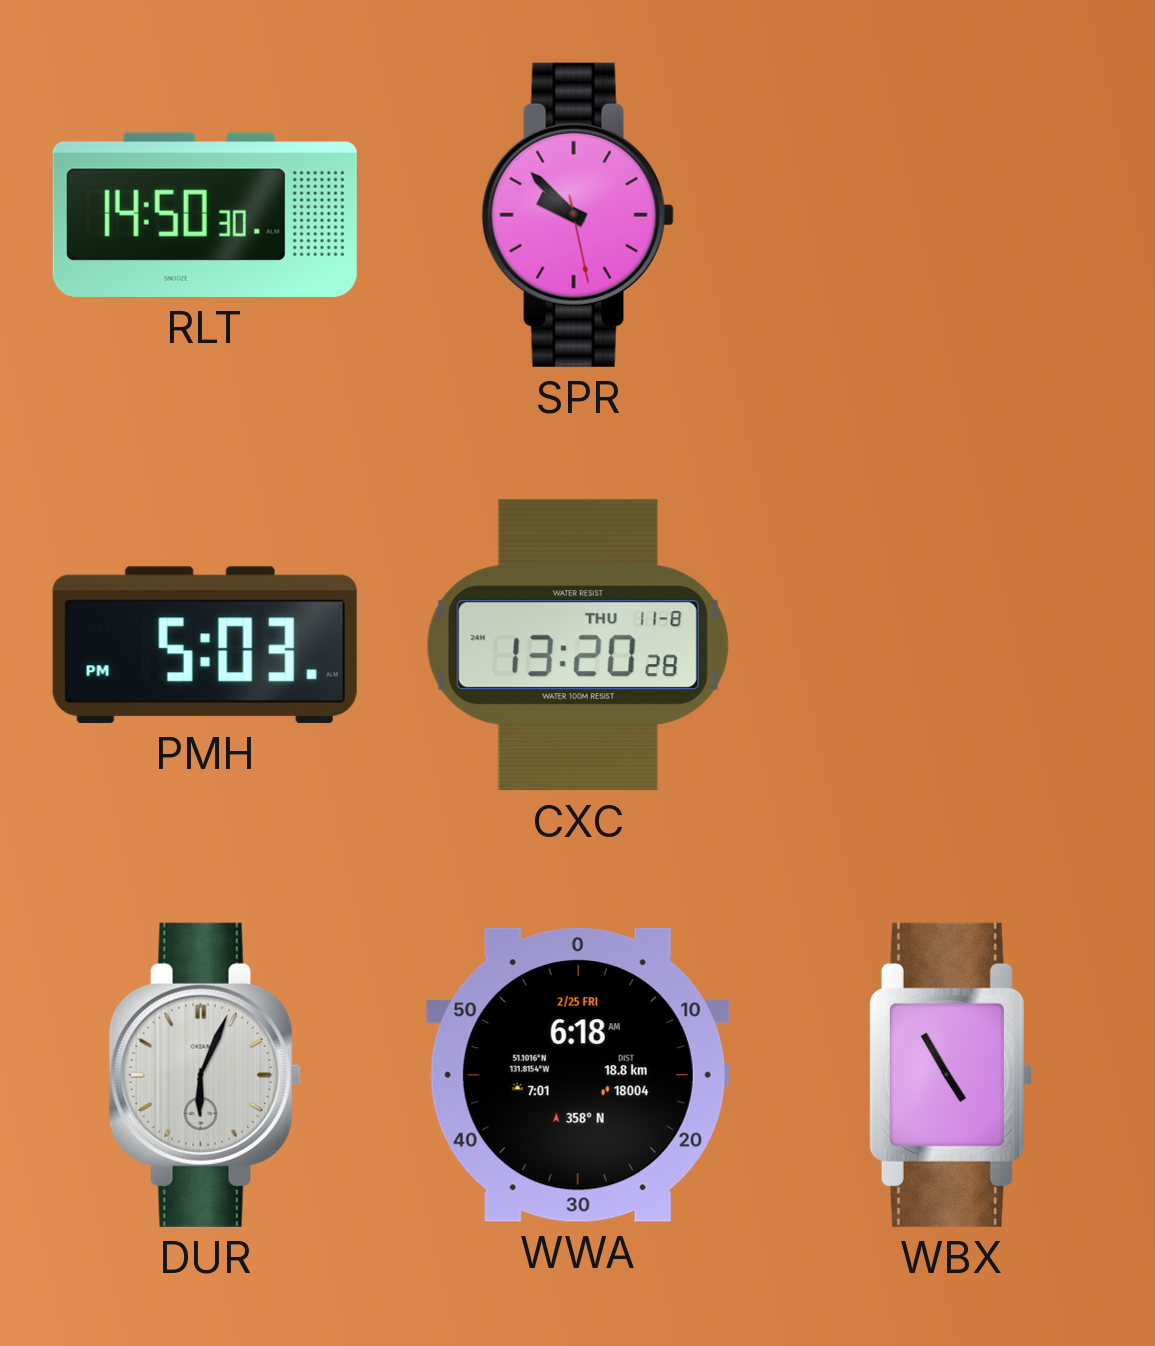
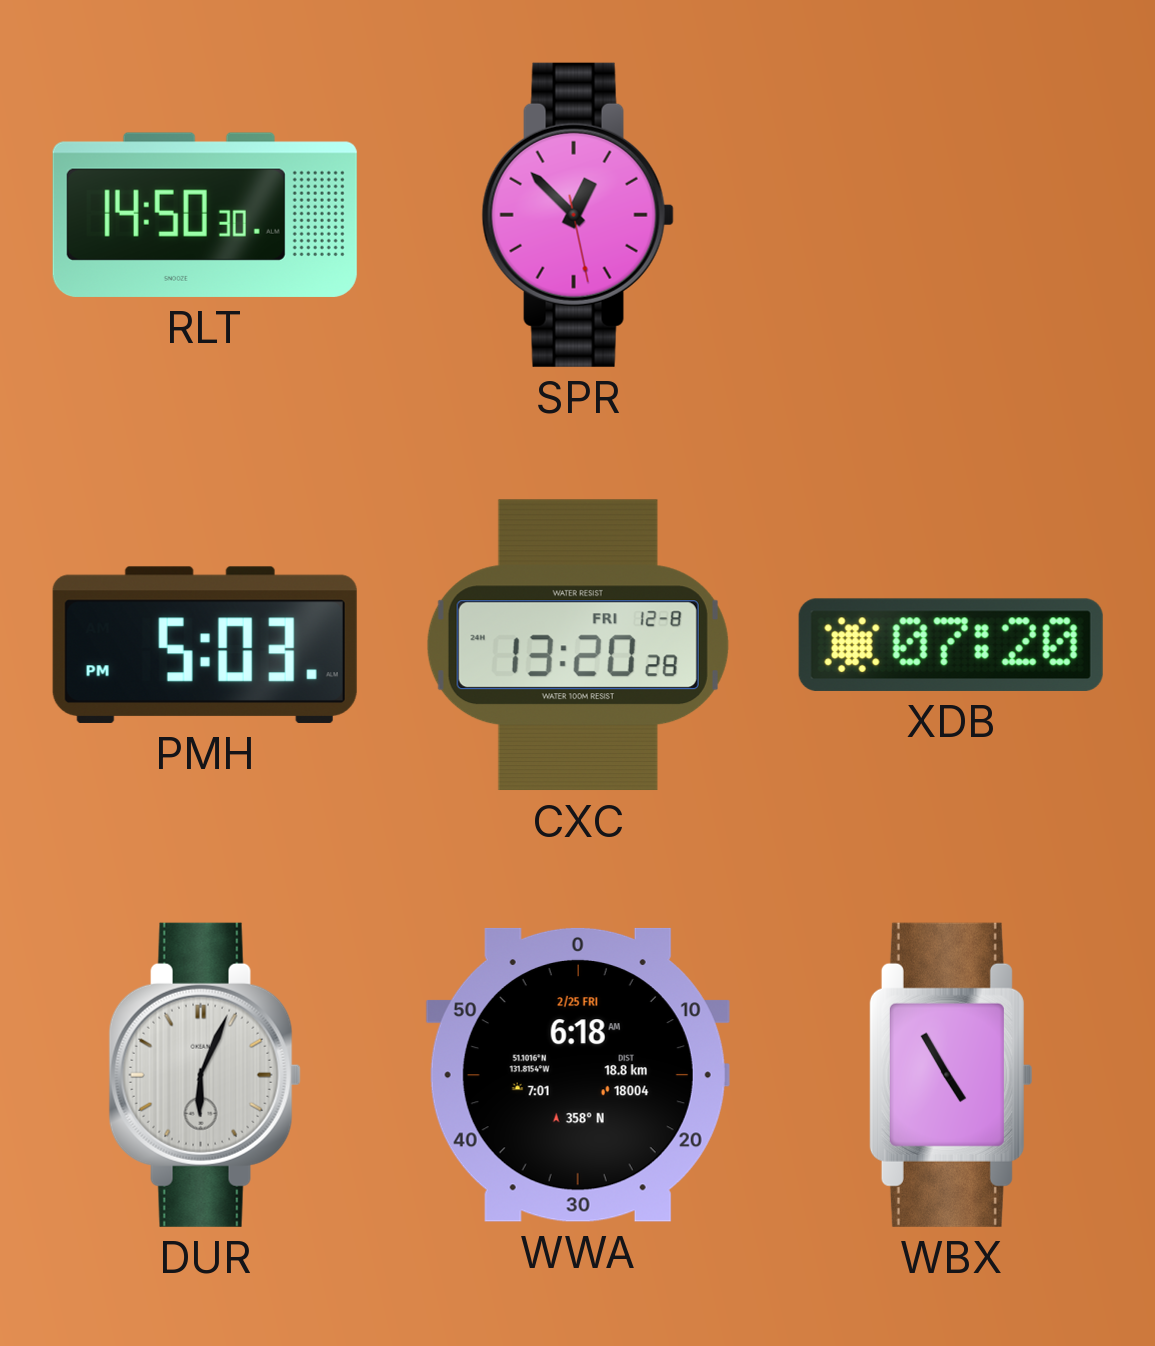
SPR: 9:52 -> 12:52
CXC date: THU 11-8 -> FRI 12-8
XDB: none -> 07:20
